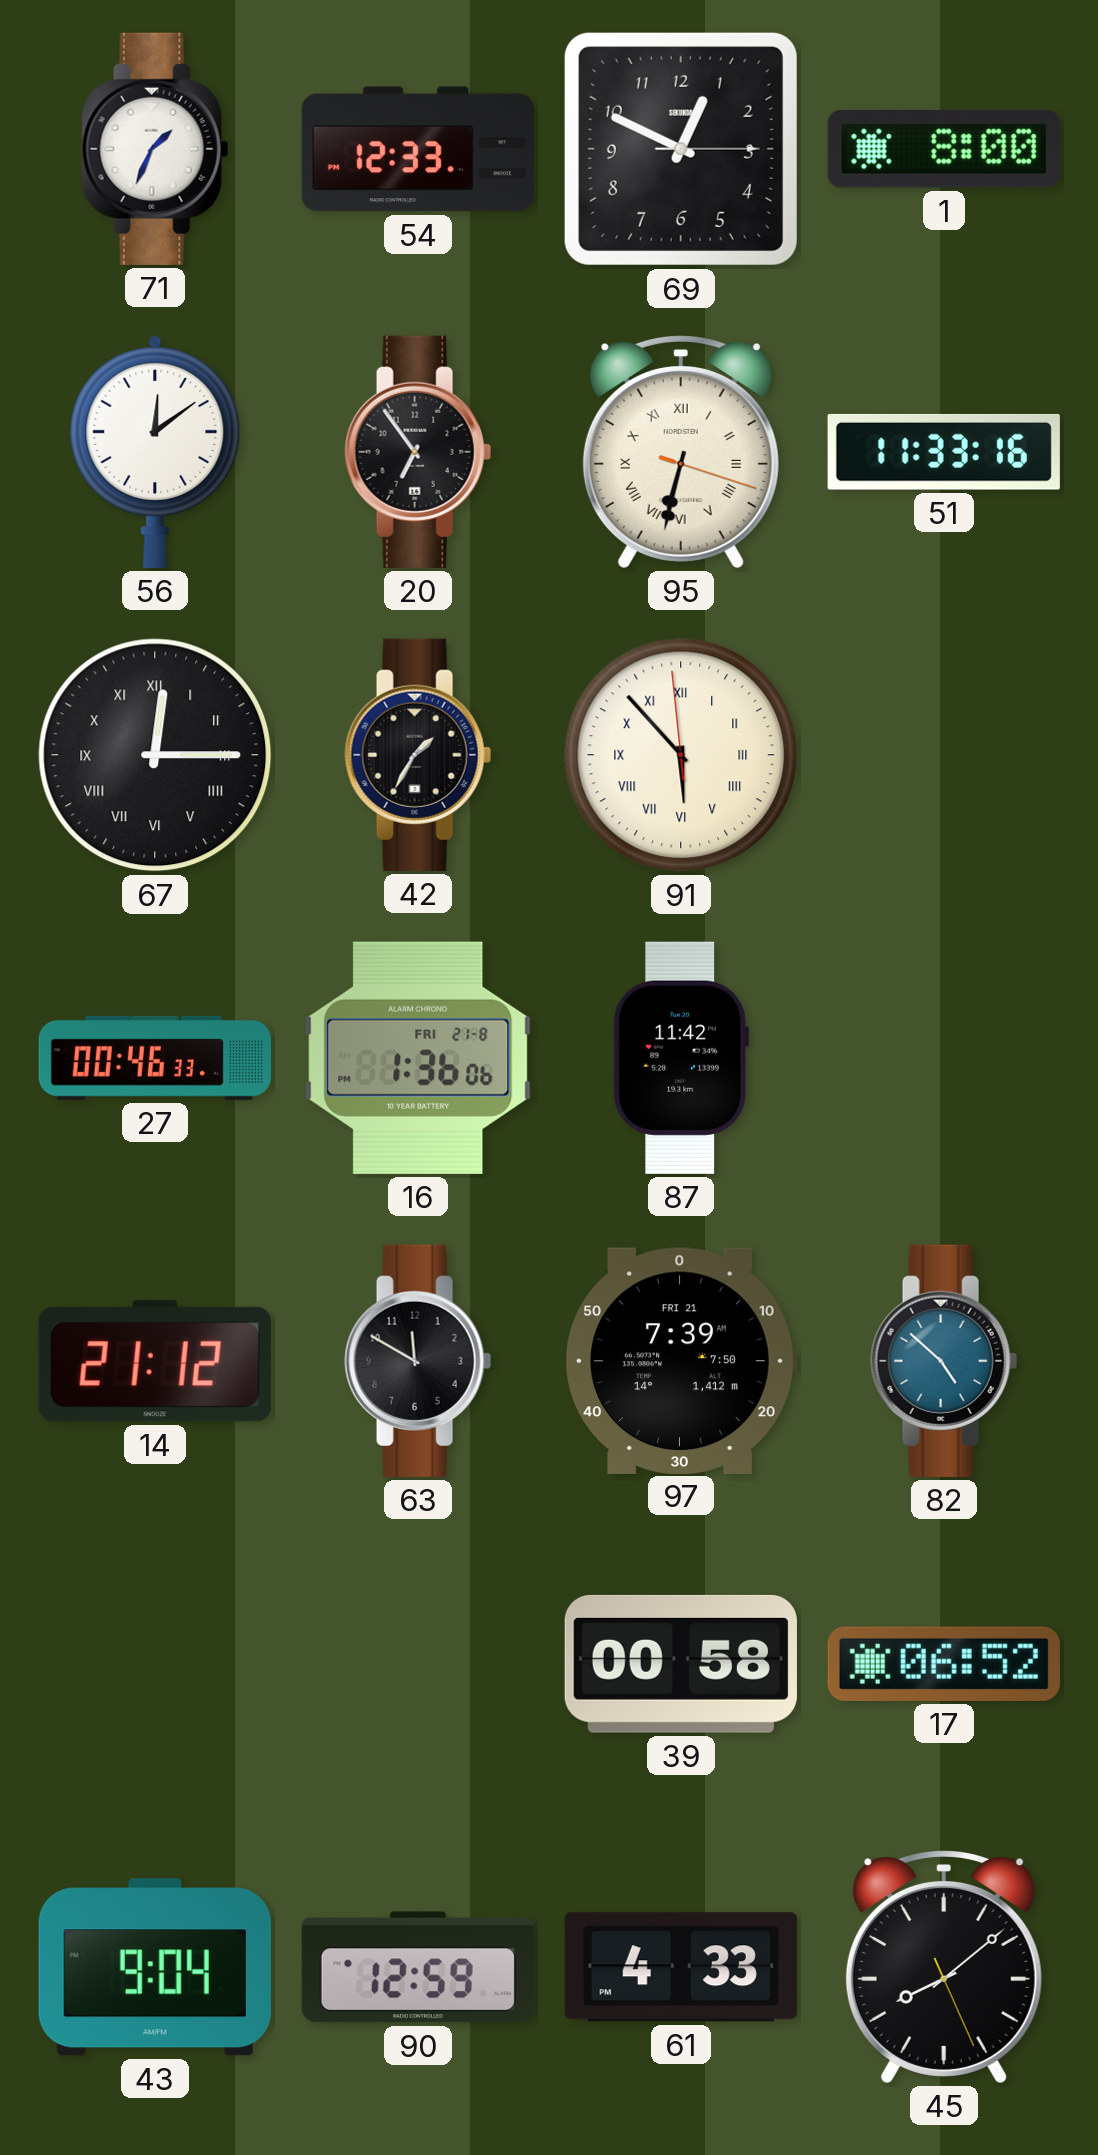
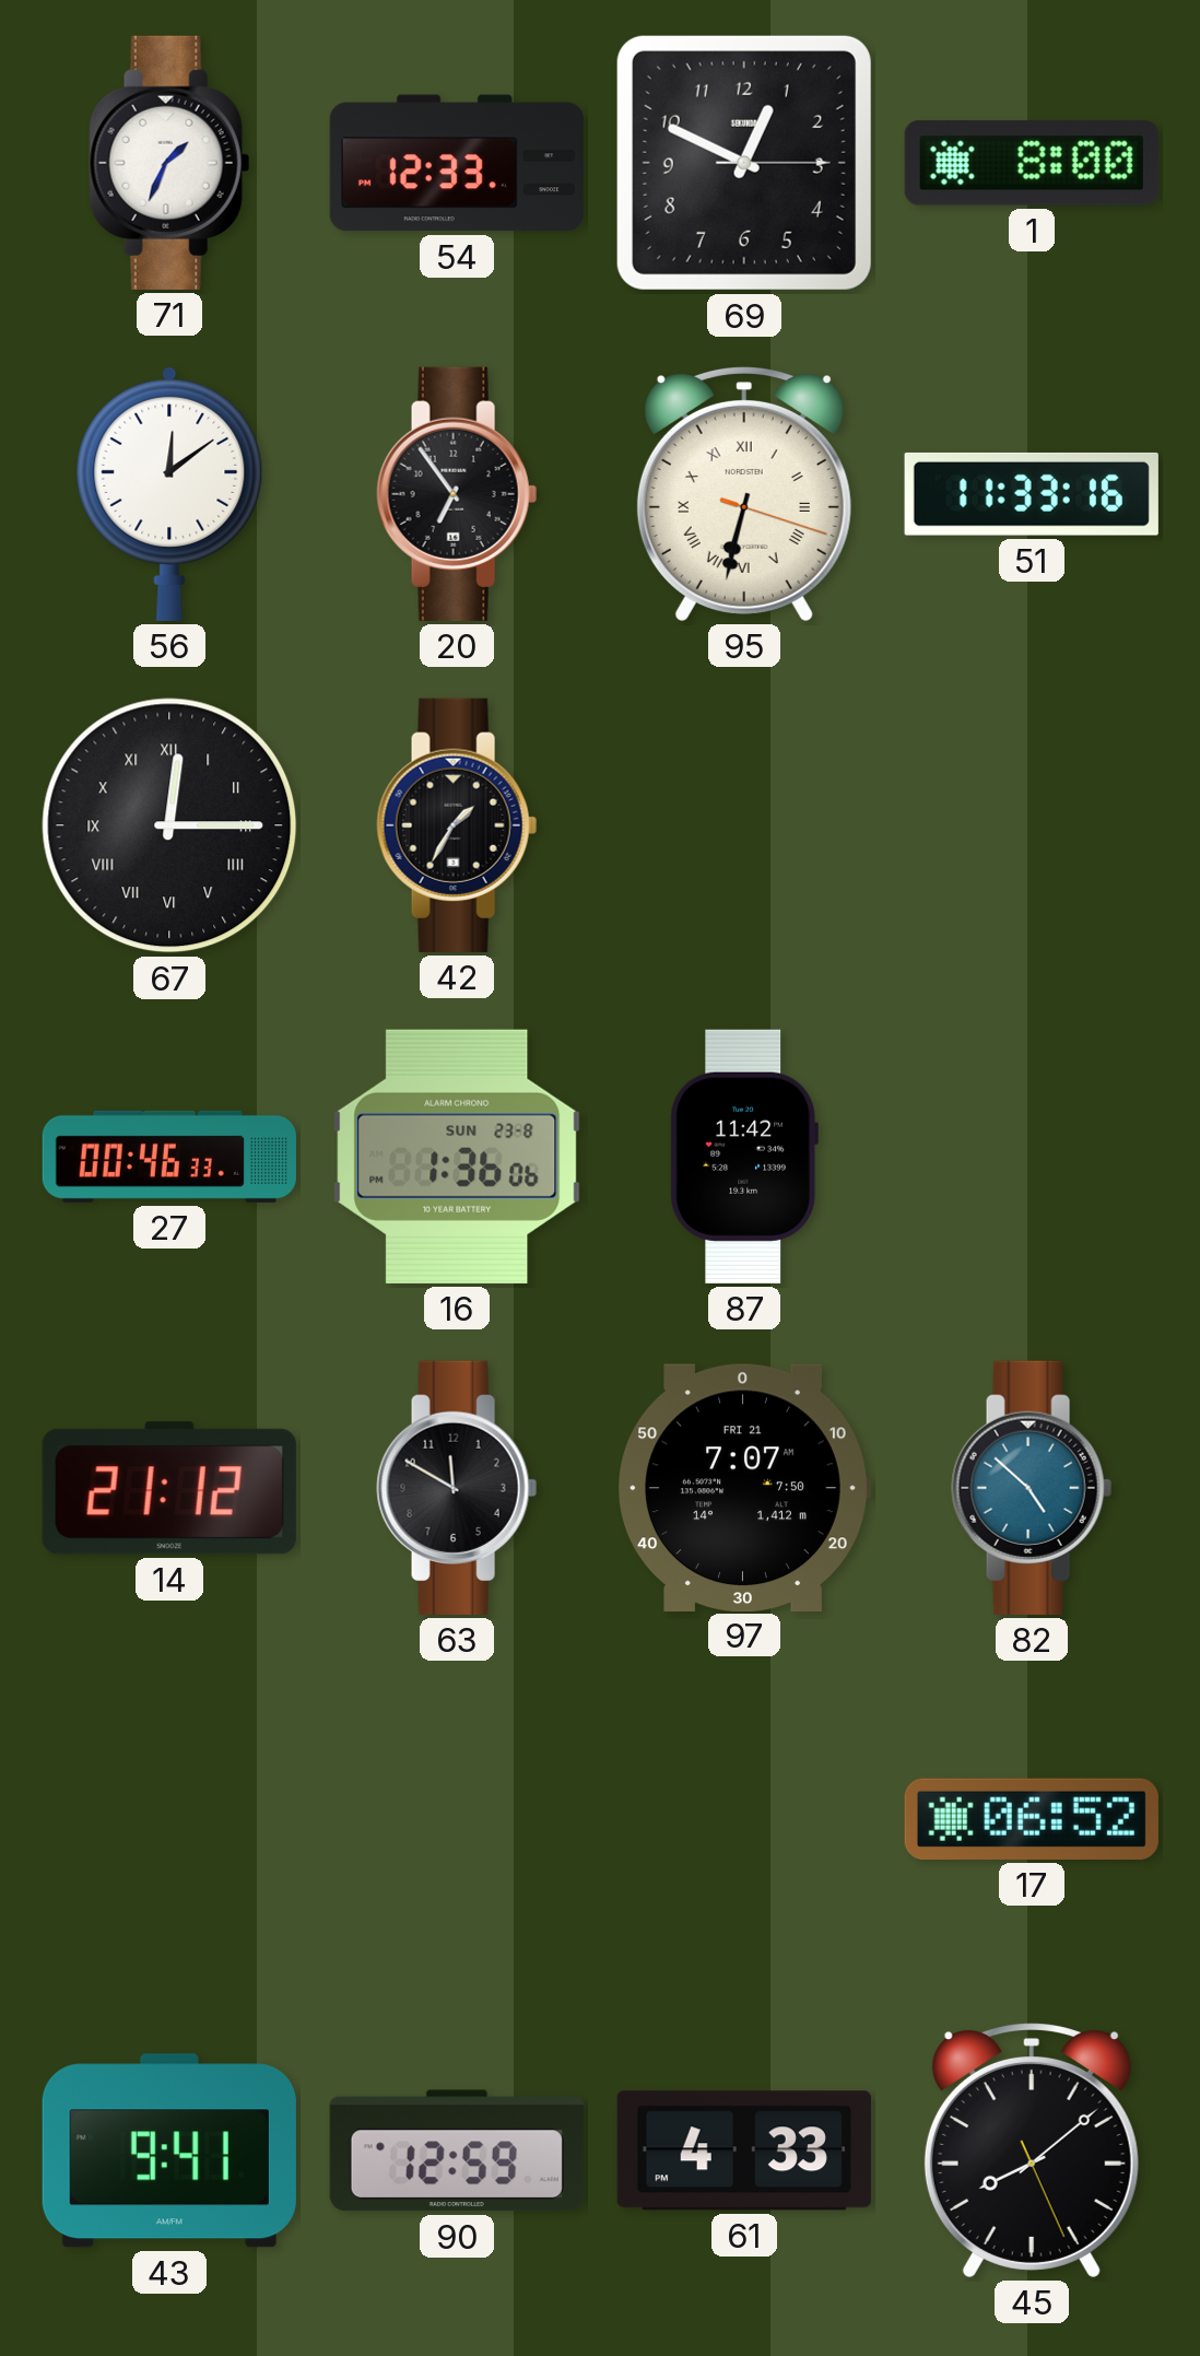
91: 5:52 -> none
16 date: FRI 21-8 -> SUN 23-8
97: 7:39 -> 7:07
39: 00:58 -> none
43: 9:04 -> 9:41
